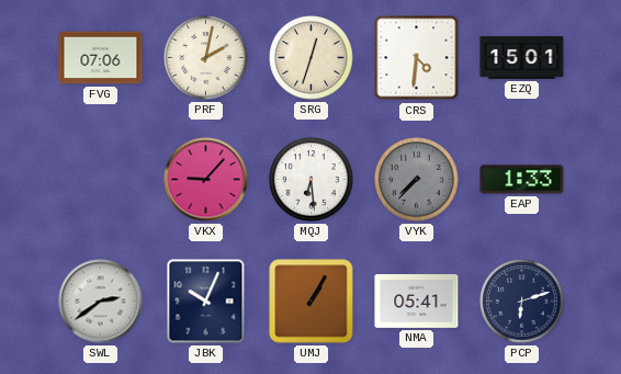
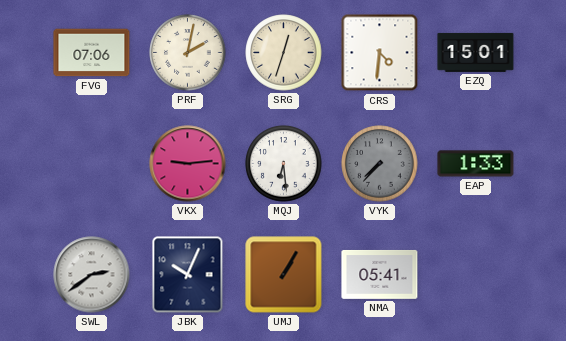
VKX: 9:07 -> 9:14
PCP: 6:12 -> none
